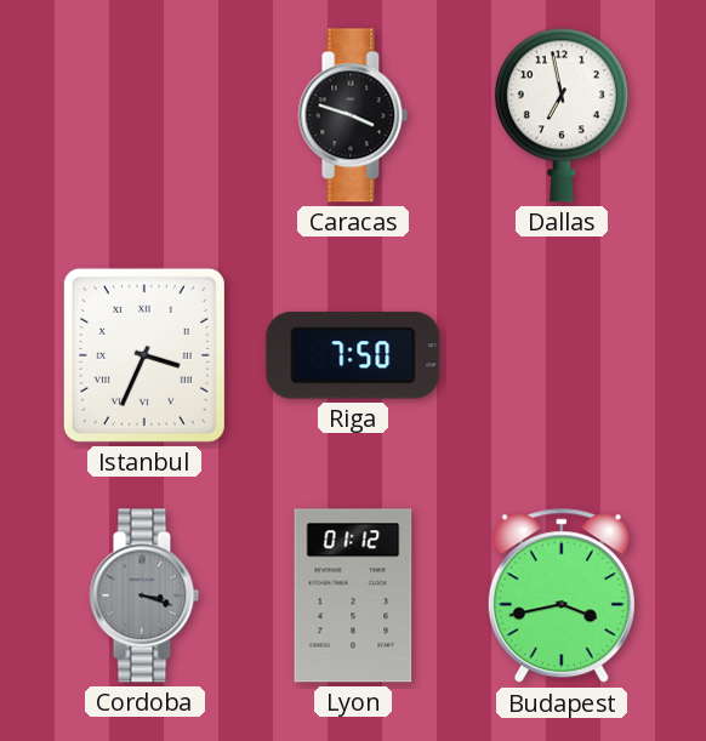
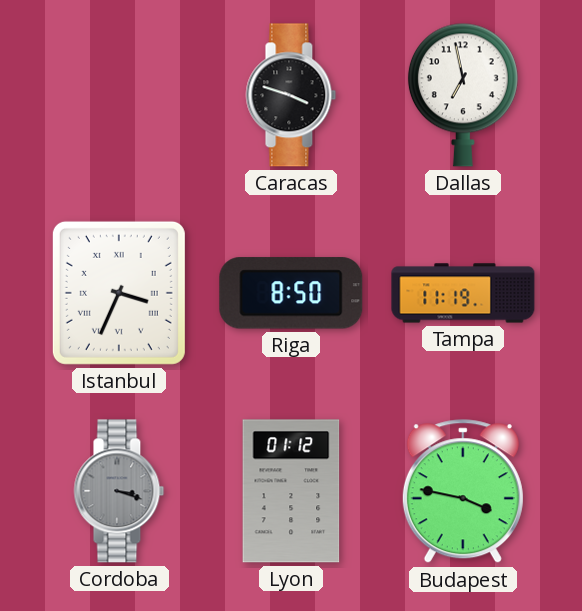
Riga: 7:50 -> 8:50
Tampa: none -> 11:19
Budapest: 3:43 -> 3:47
